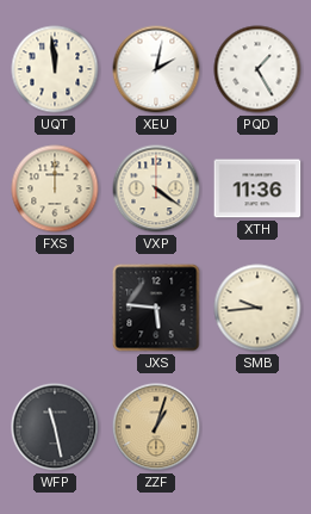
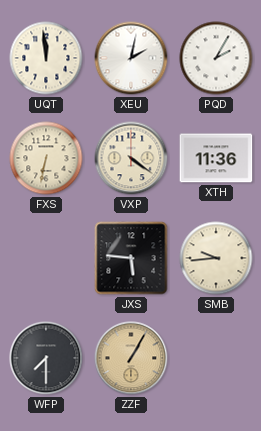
PQD: 1:25 -> 2:05
FXS: 12:00 -> 6:32
WFP: 11:28 -> 7:30
ZZF: 1:03 -> 1:05
